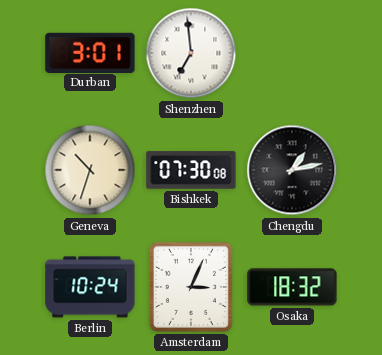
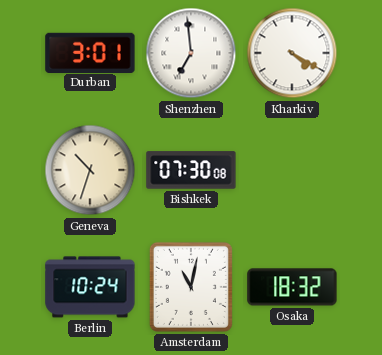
Kharkiv: none -> 4:20
Chengdu: 1:13 -> none
Amsterdam: 3:04 -> 11:02
